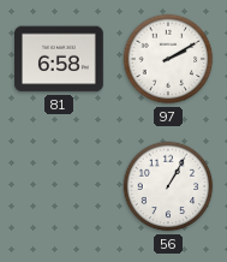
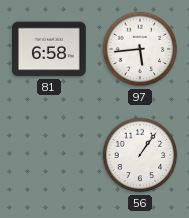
97: 2:10 -> 5:44
56: 1:05 -> 1:06
